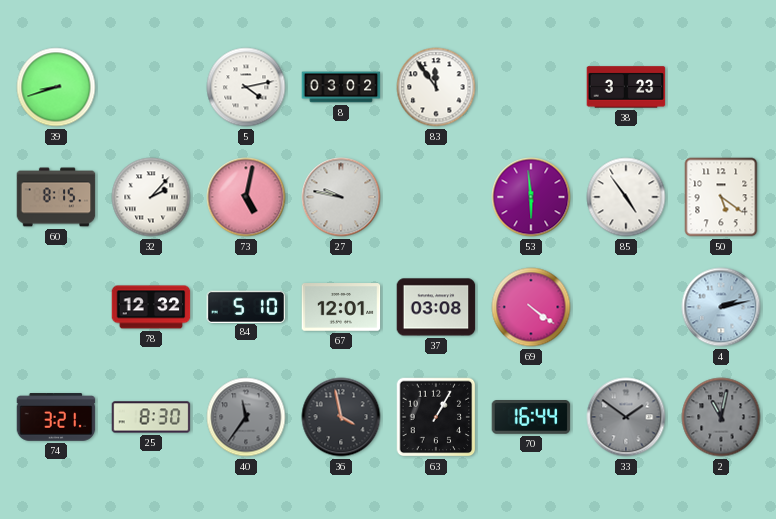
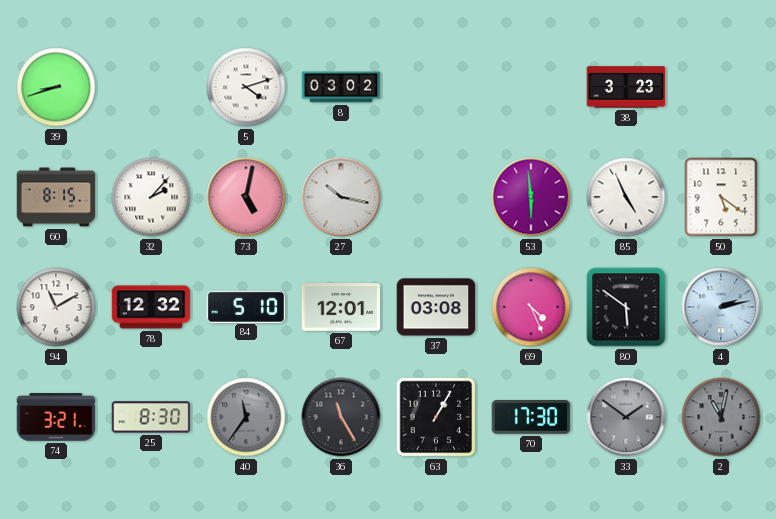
5: 4:13 -> 4:12
83: 11:54 -> none
27: 9:47 -> 10:17
85: 4:54 -> 4:56
94: none -> 11:10
69: 4:21 -> 4:26
80: none -> 5:51
36: 3:58 -> 11:25
70: 16:44 -> 17:30
